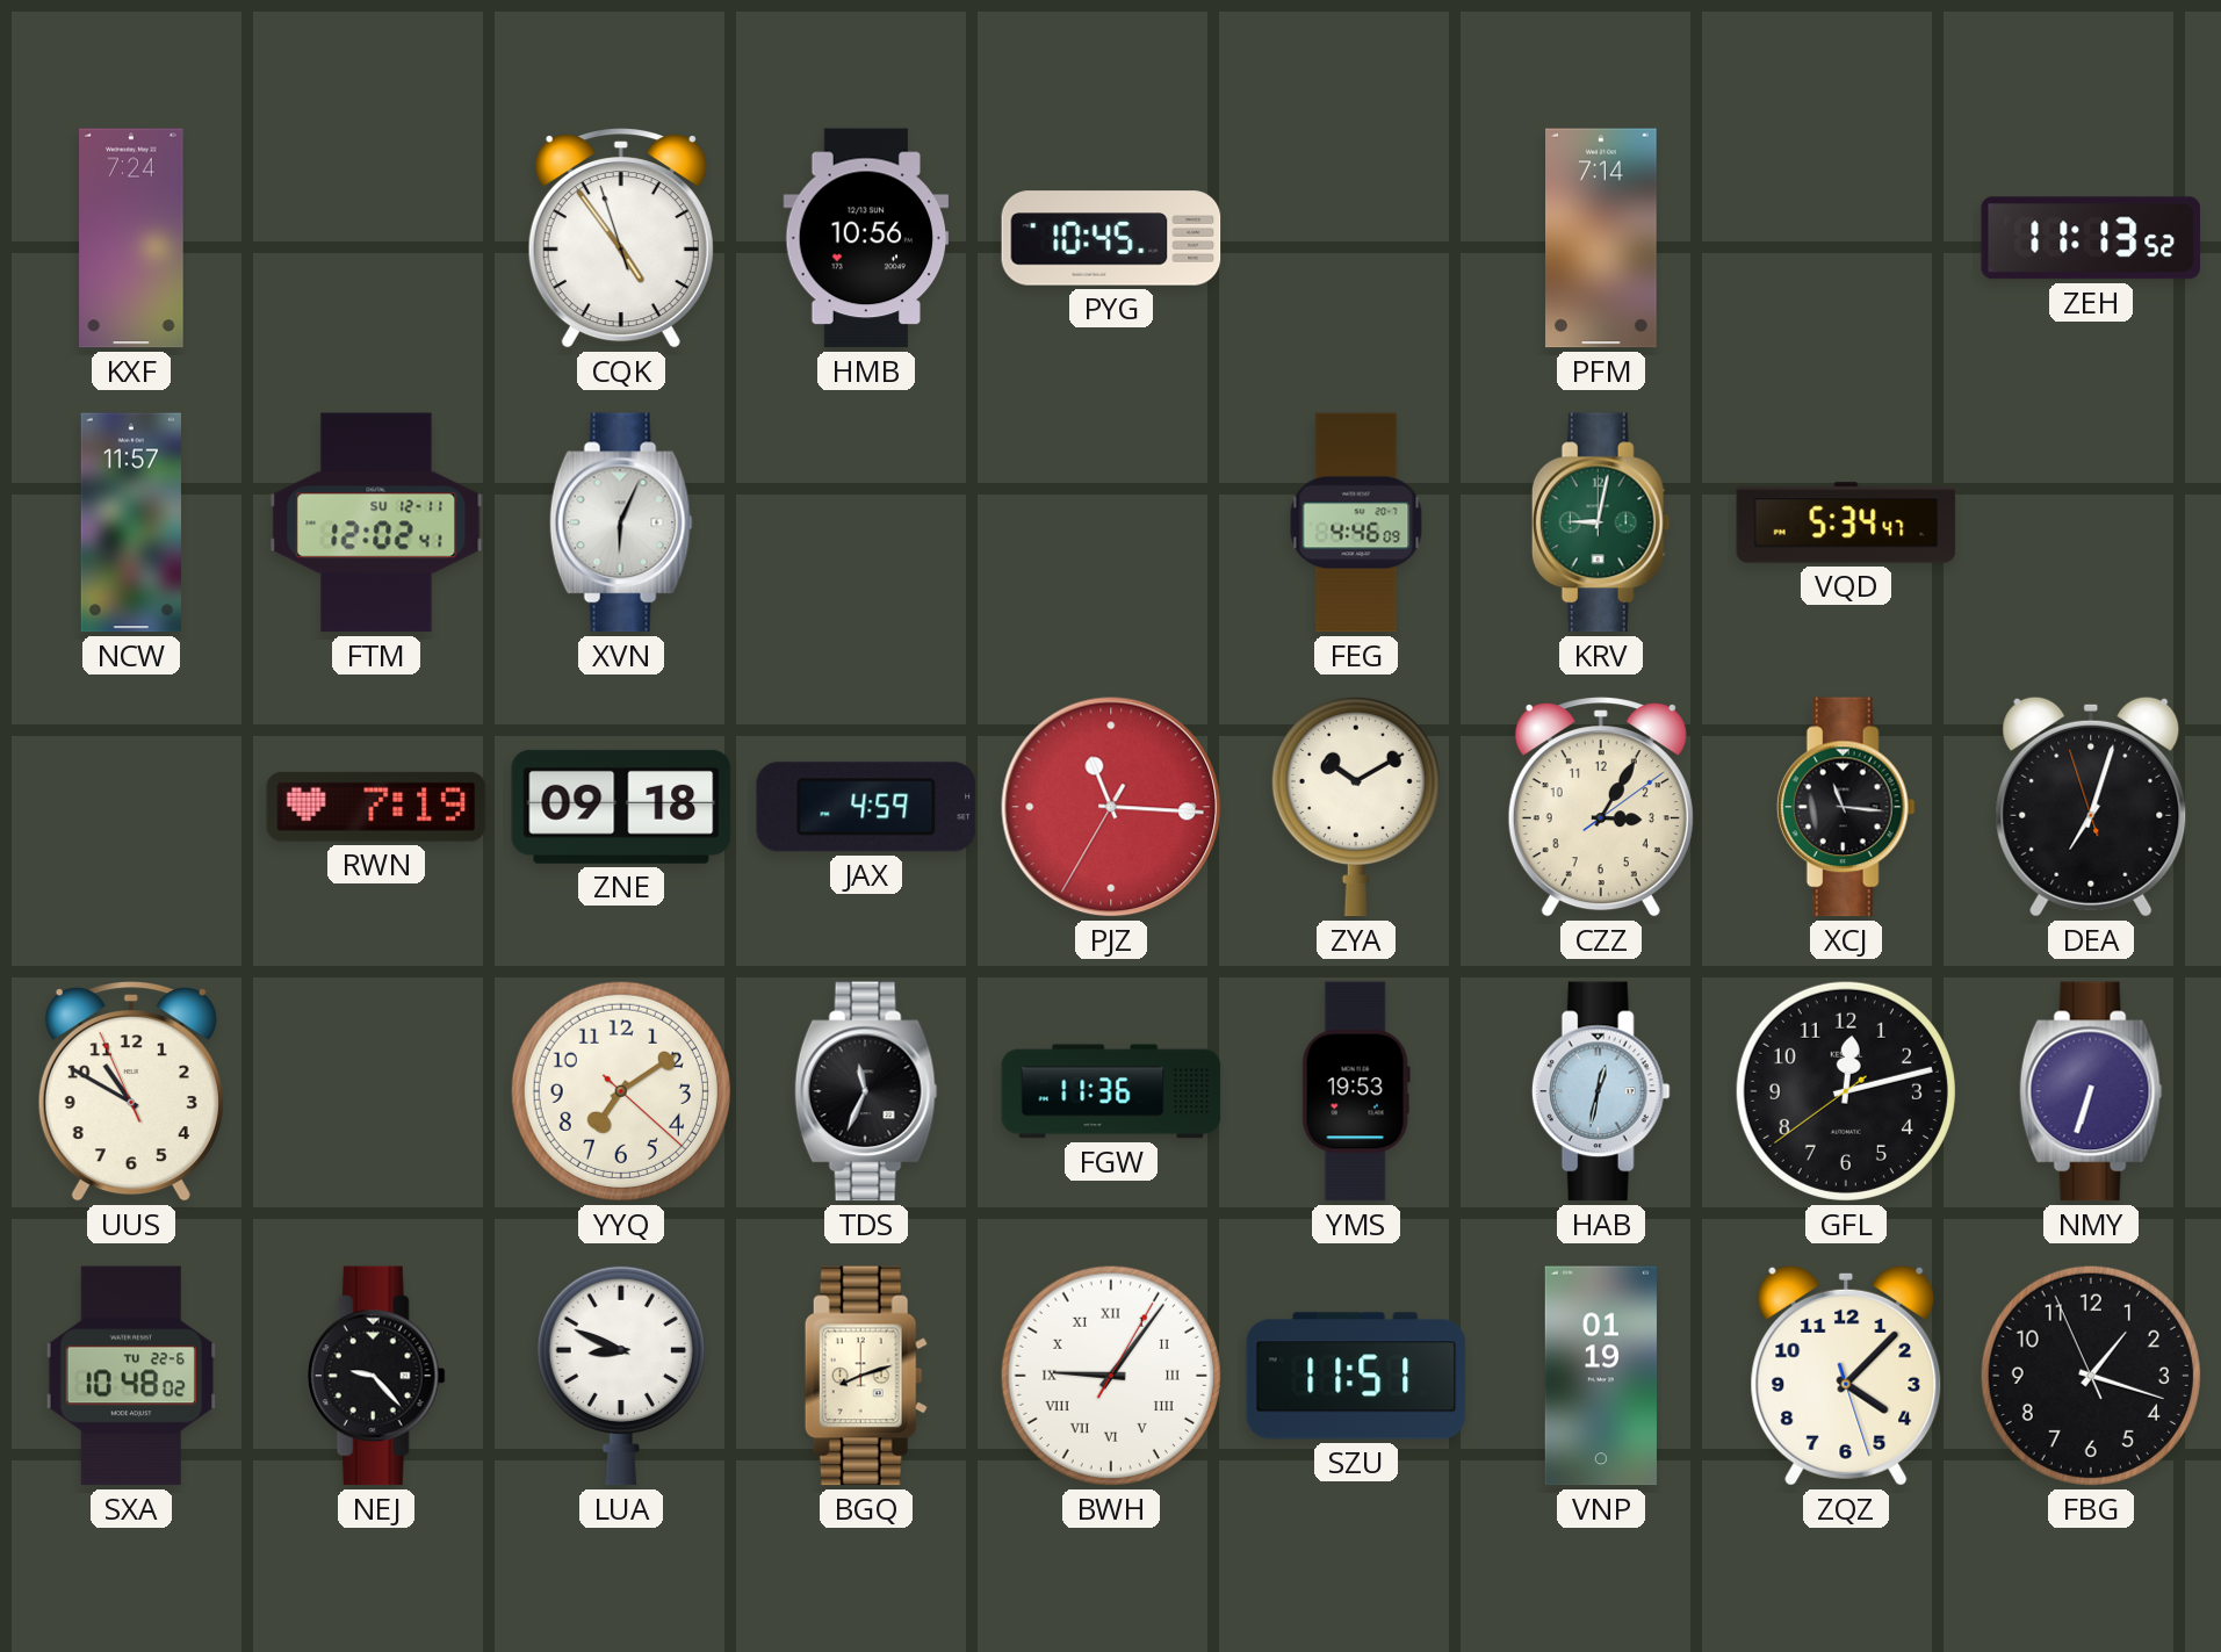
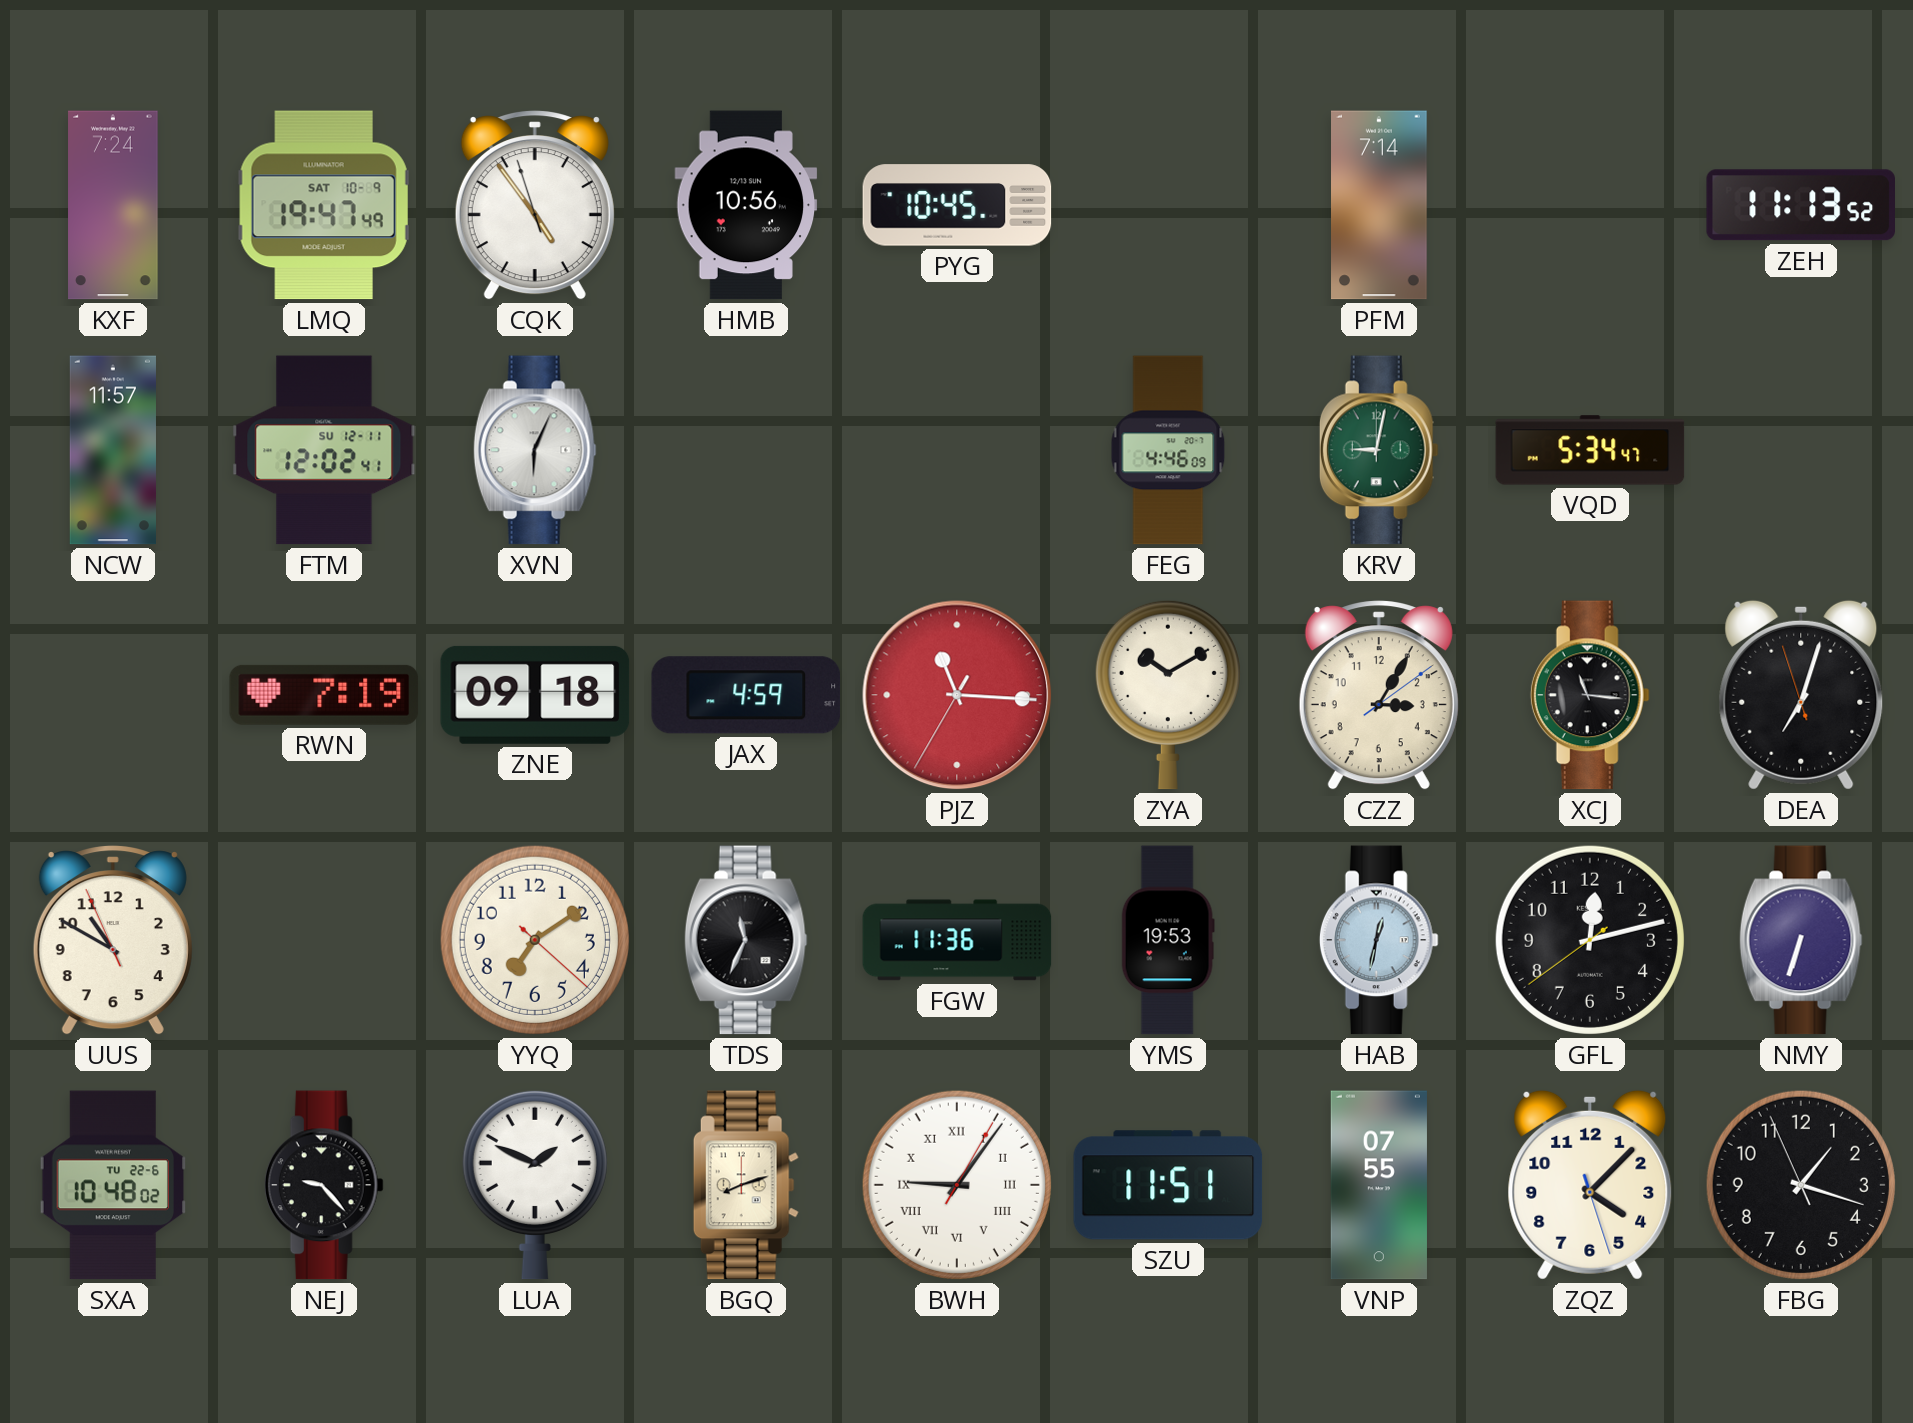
LMQ: none -> 19:47
LUA: 8:49 -> 1:49
VNP: 01:19 -> 07:55
